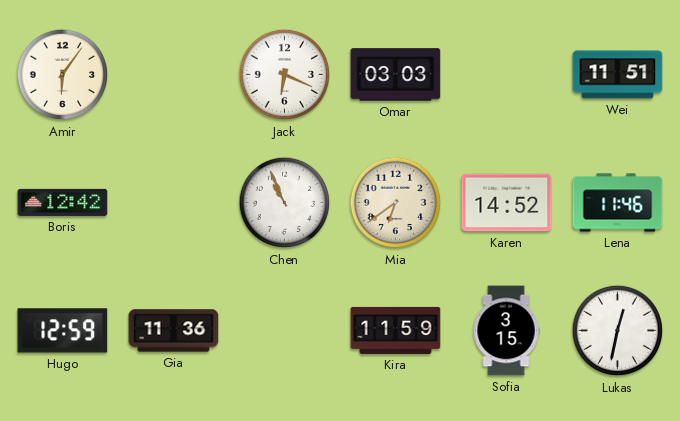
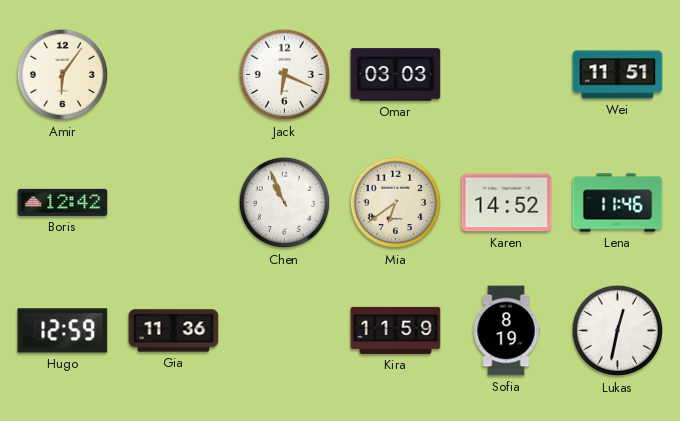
Sofia: 3:15 -> 8:19
